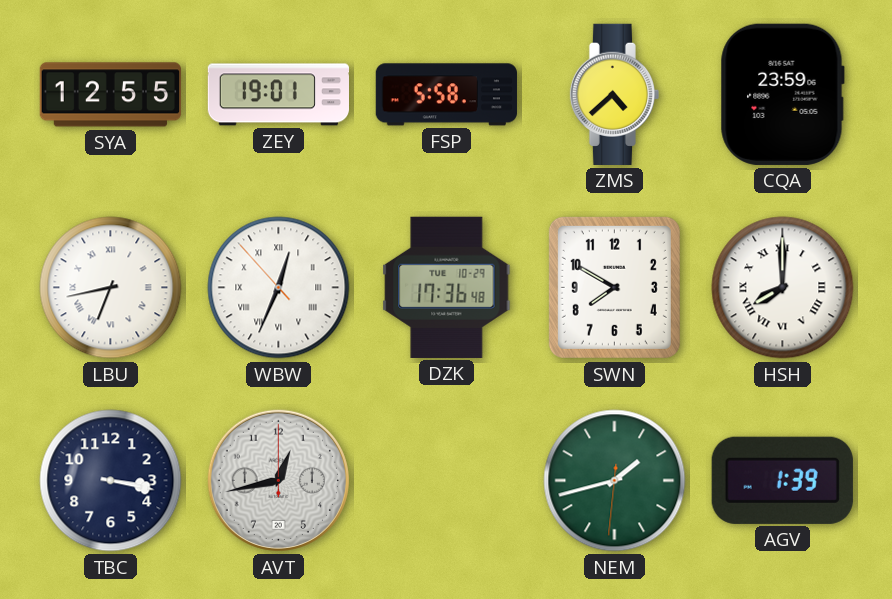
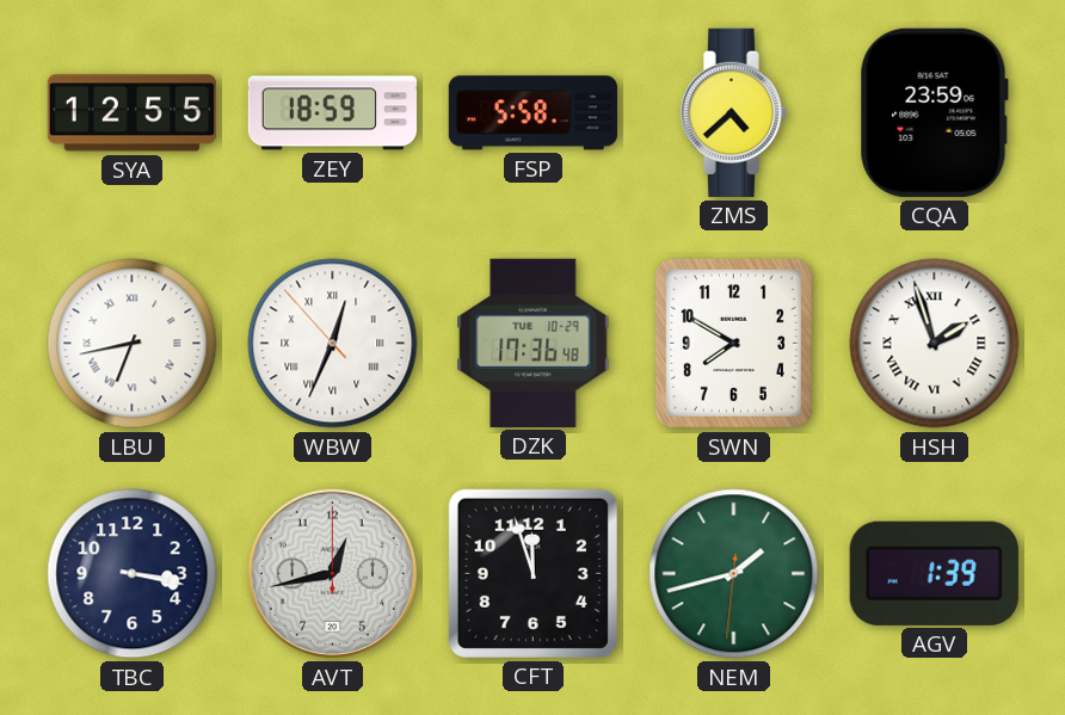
ZEY: 19:01 -> 18:59
HSH: 8:00 -> 1:57
CFT: none -> 11:57
